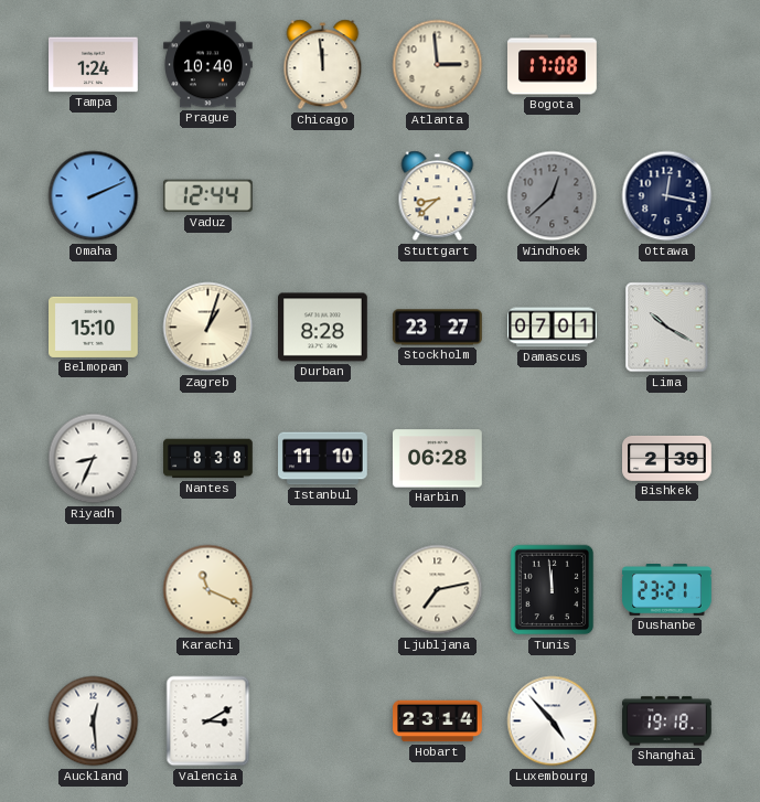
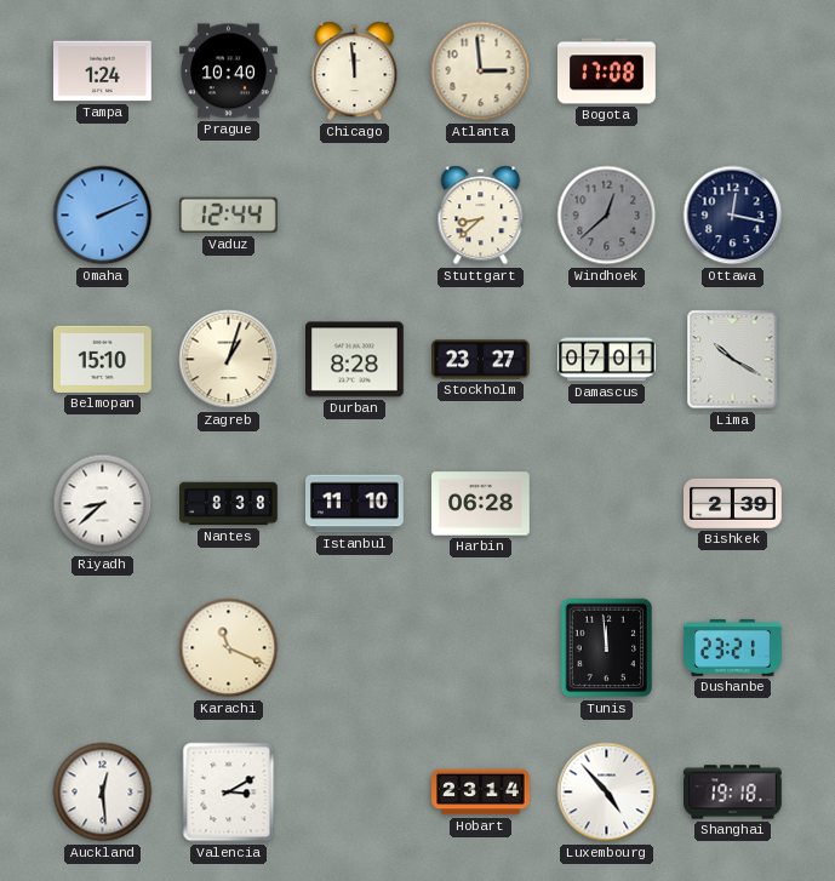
Riyadh: 8:34 -> 8:38
Ljubljana: 7:13 -> none
